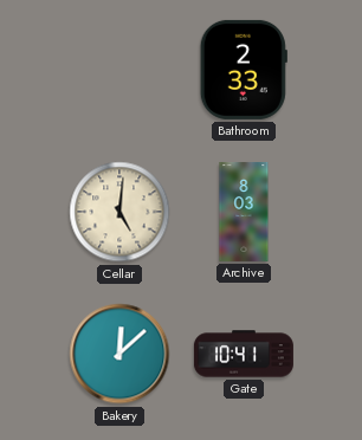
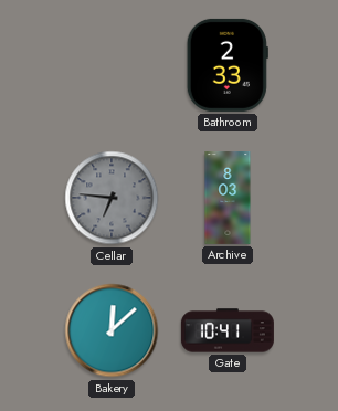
Cellar: 5:01 -> 6:46
Cellar dial: cream -> grey
